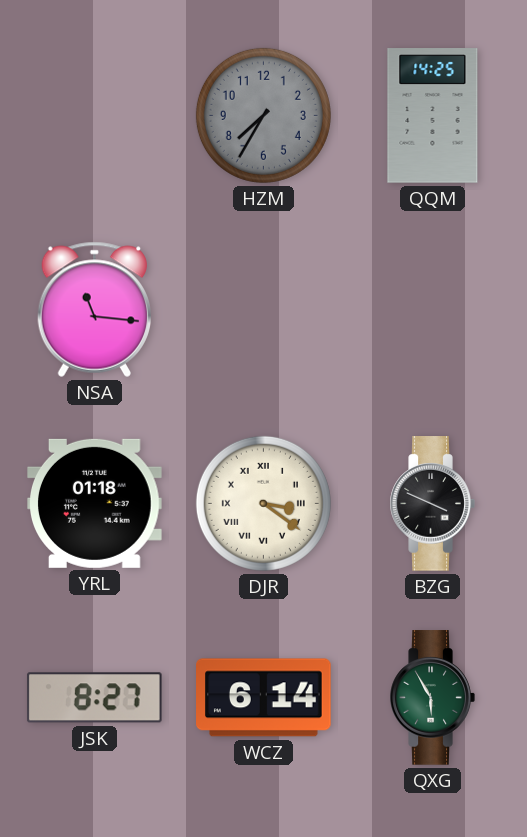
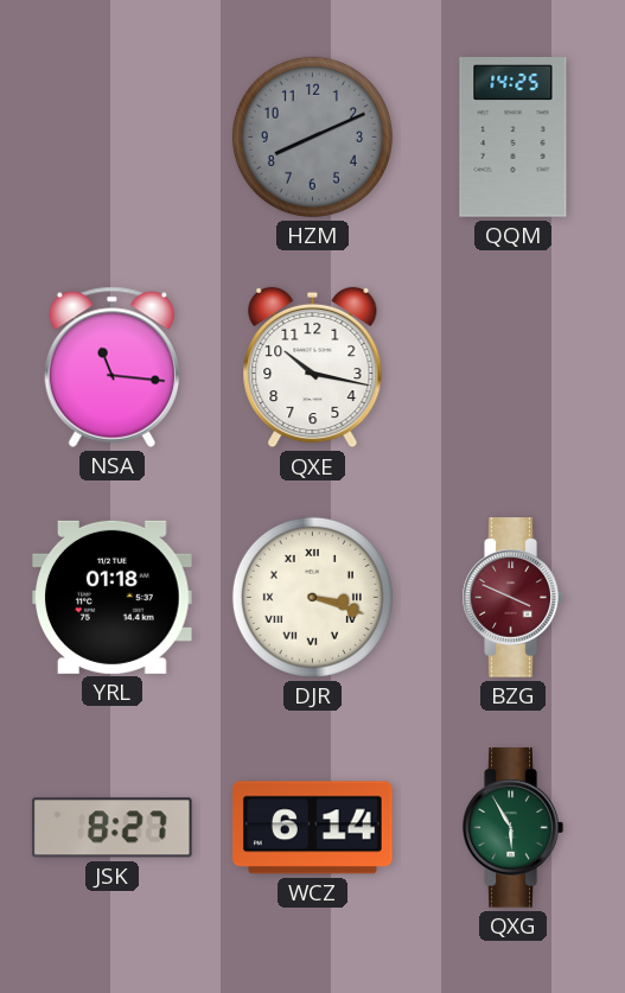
HZM: 7:35 -> 8:11
QXE: none -> 10:17
DJR: 3:21 -> 3:18
BZG dial: black -> burgundy
